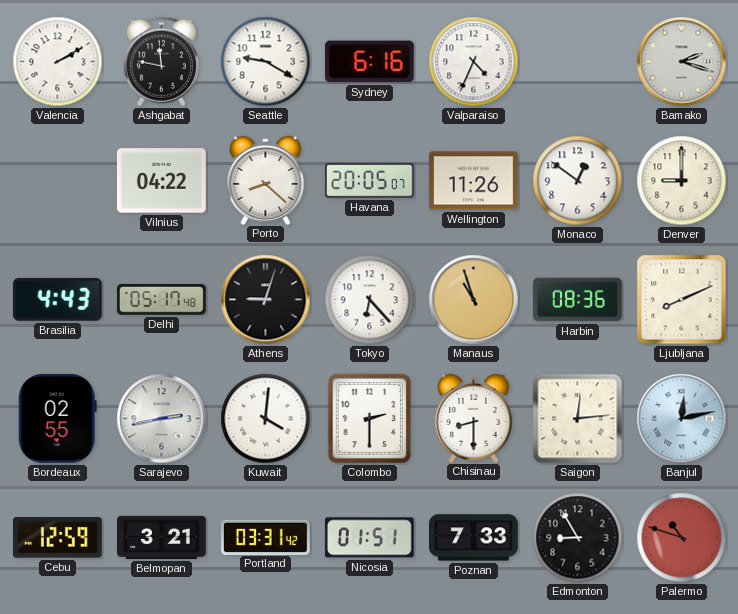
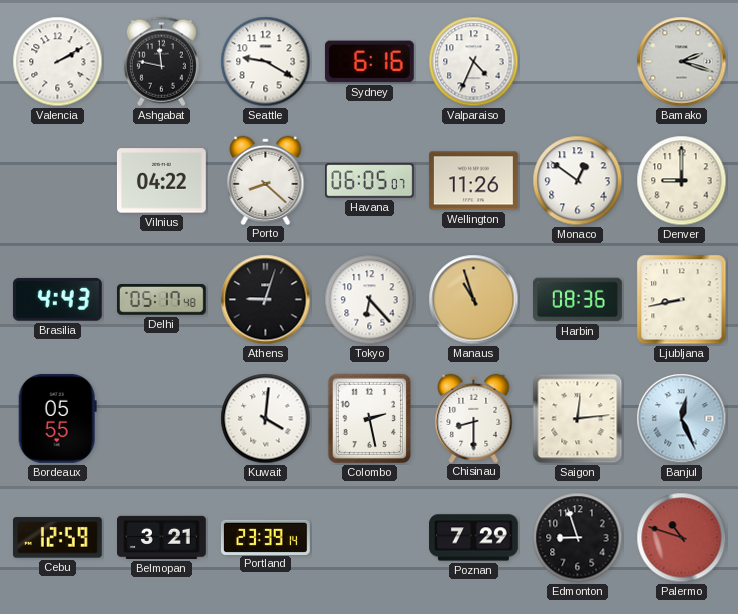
Havana: 20:05 -> 06:05
Ljubljana: 8:11 -> 8:43
Bordeaux: 02:55 -> 05:55
Sarajevo: 2:43 -> none
Colombo: 2:30 -> 2:28
Banjul: 12:13 -> 12:26
Portland: 03:31 -> 23:39
Nicosia: 01:51 -> none
Poznan: 7:33 -> 7:29
Edmonton: 8:55 -> 8:57
